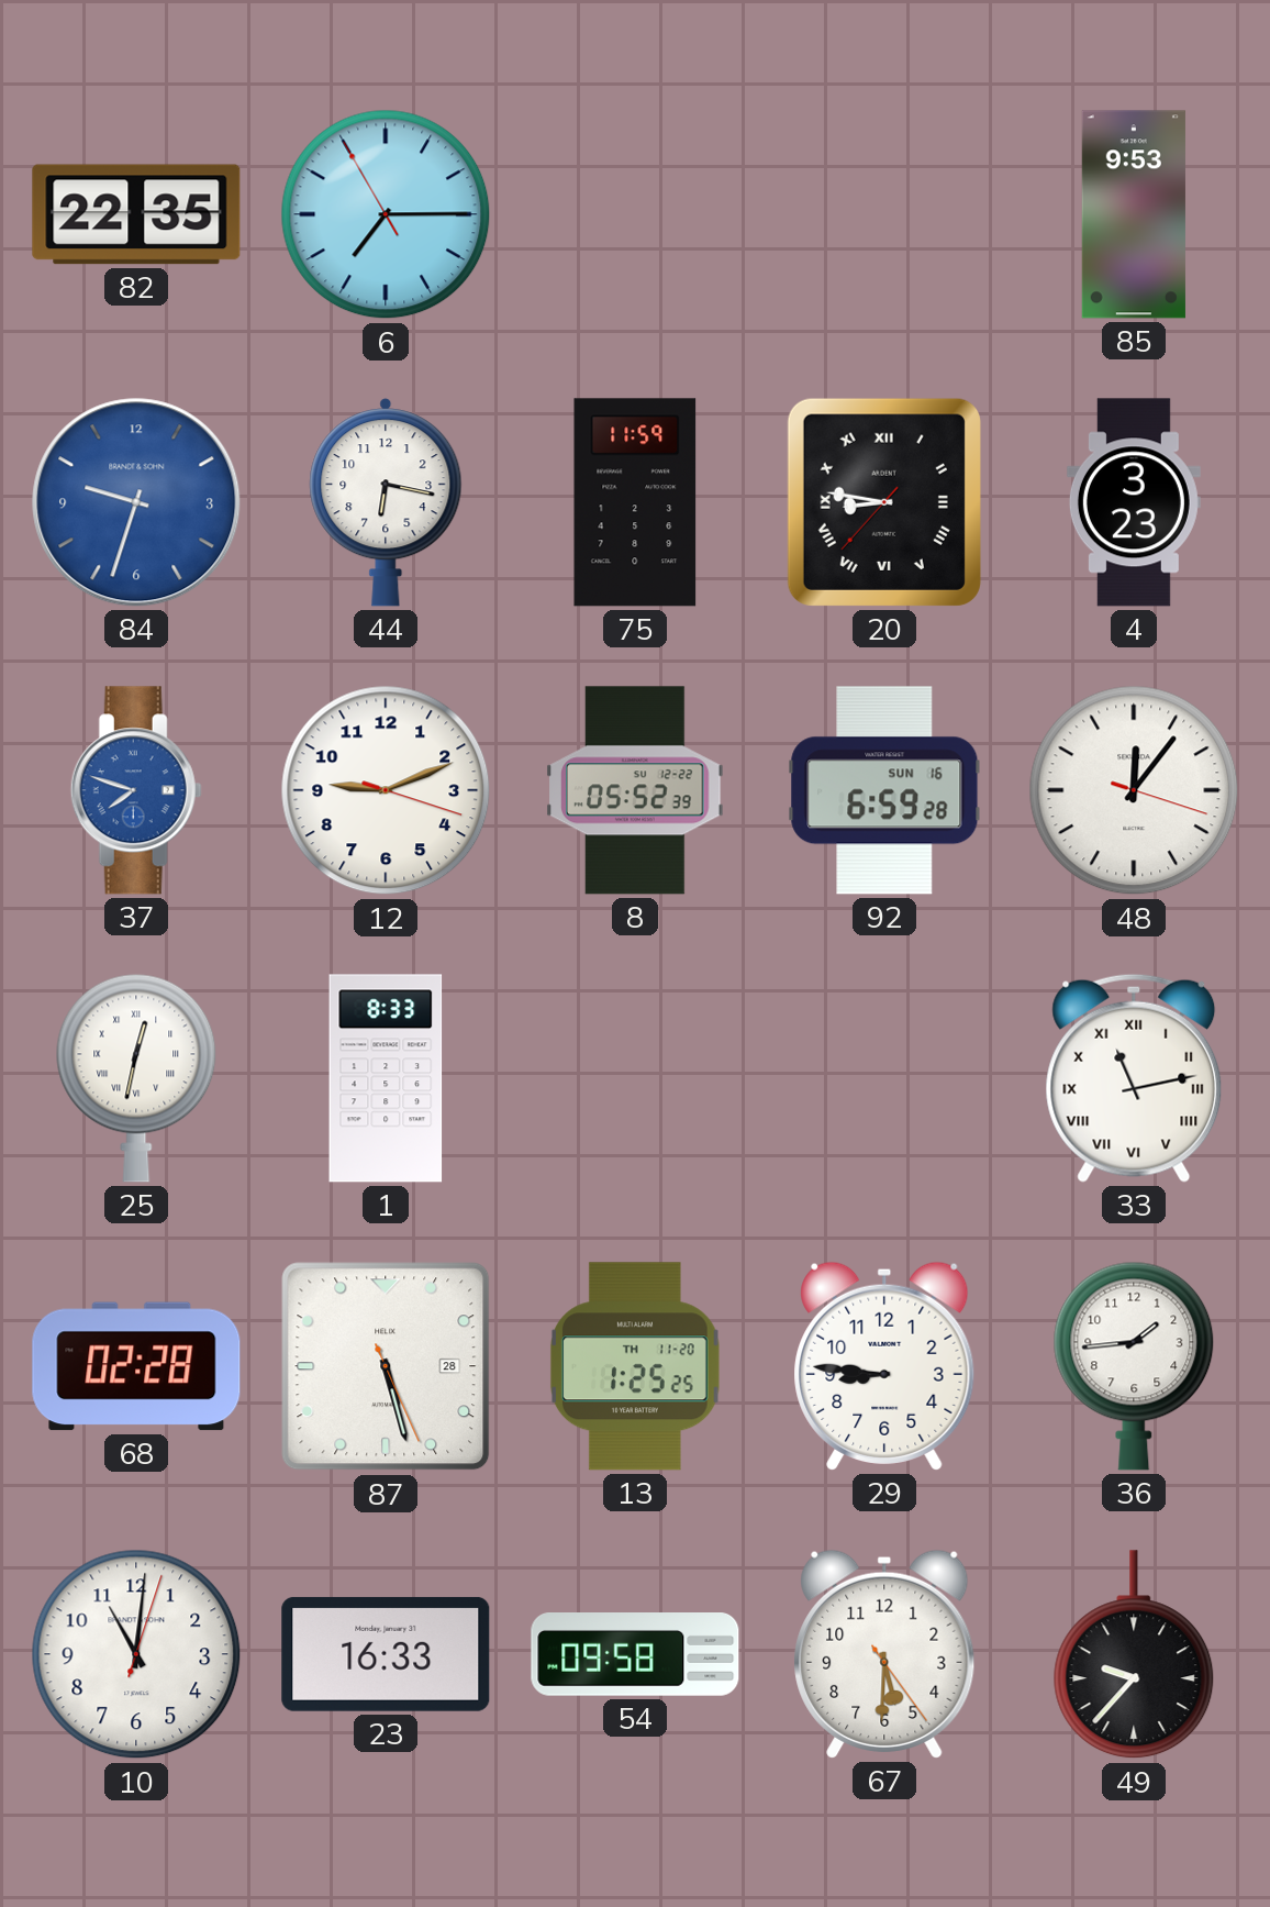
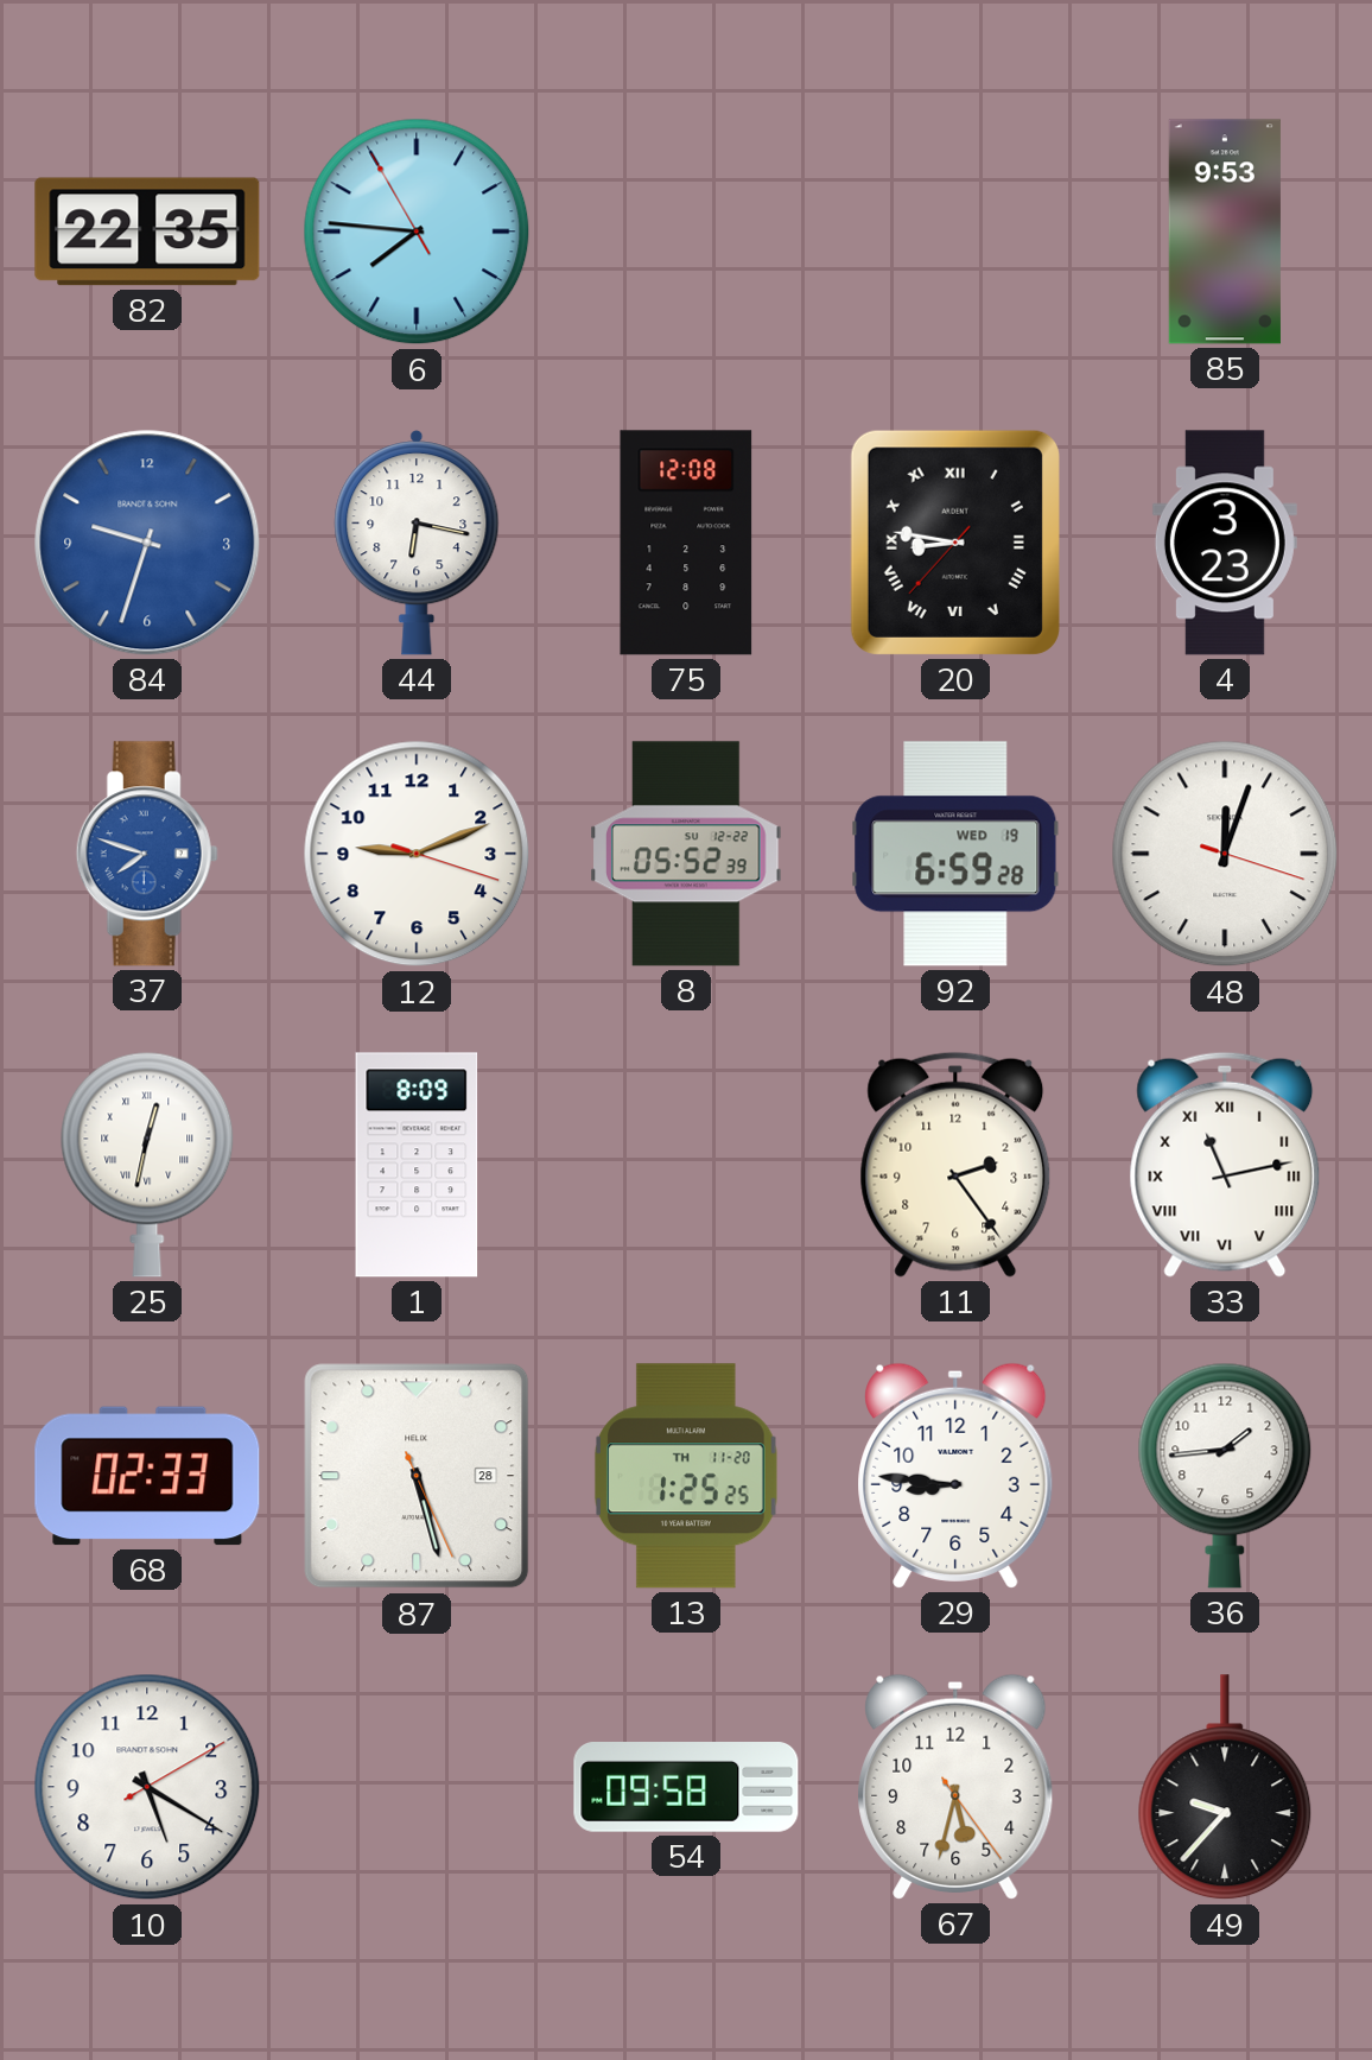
6: 7:14 -> 7:45
75: 11:59 -> 12:08
92 date: SUN 16 -> WED 19
48: 12:06 -> 12:03
1: 8:33 -> 8:09
11: none -> 2:24
68: 02:28 -> 02:33
10: 11:01 -> 5:20
23: 16:33 -> none
67: 5:30 -> 5:32
